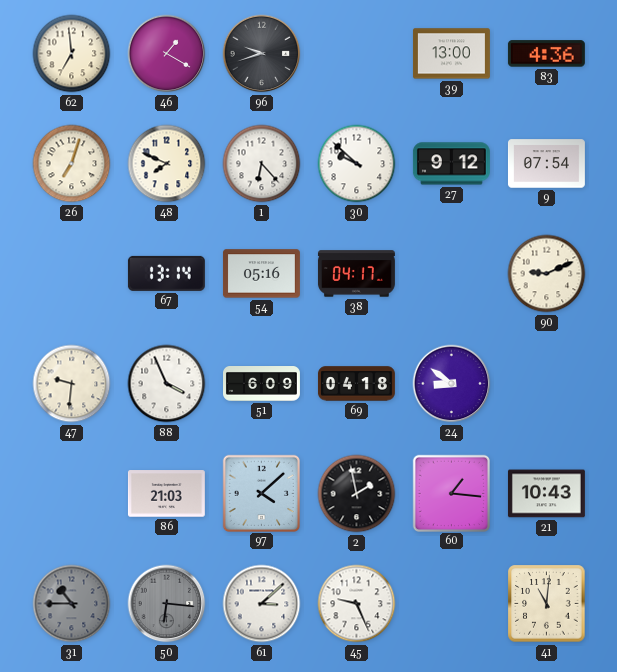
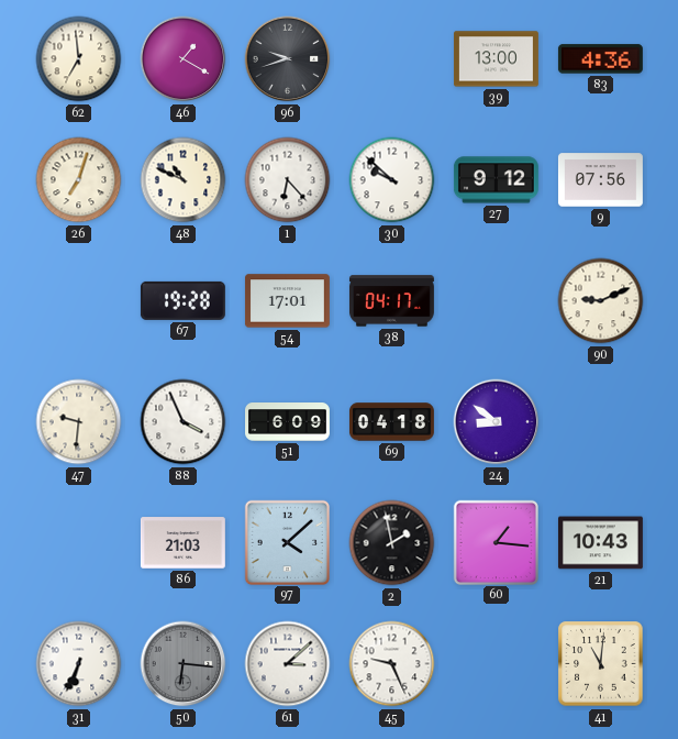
48: 7:49 -> 10:49
9: 07:54 -> 07:56
67: 13:14 -> 19:28
54: 05:16 -> 17:01
31: 10:45 -> 6:34
31 dial: grey -> white
